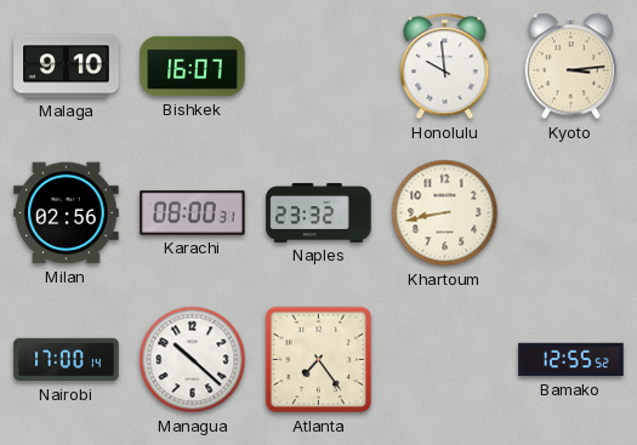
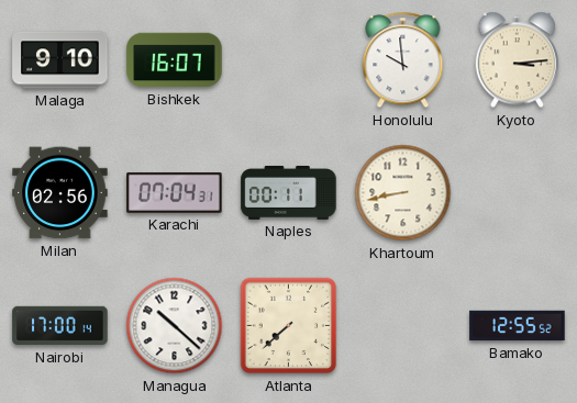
Karachi: 08:00 -> 07:04
Naples: 23:32 -> 00:11
Atlanta: 7:24 -> 7:38
